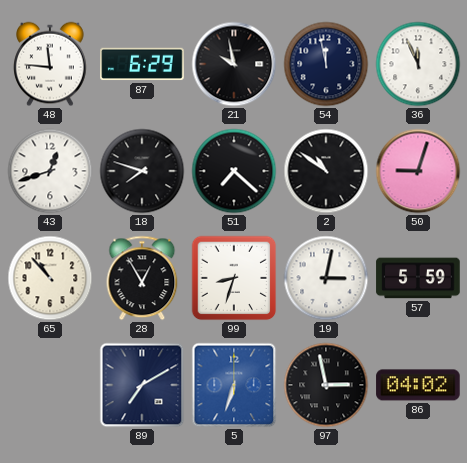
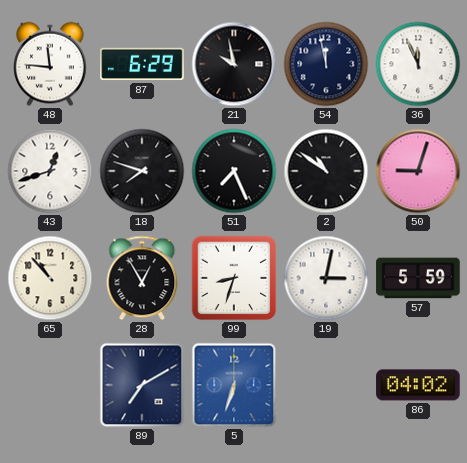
51: 7:22 -> 7:26
97: 2:58 -> none
